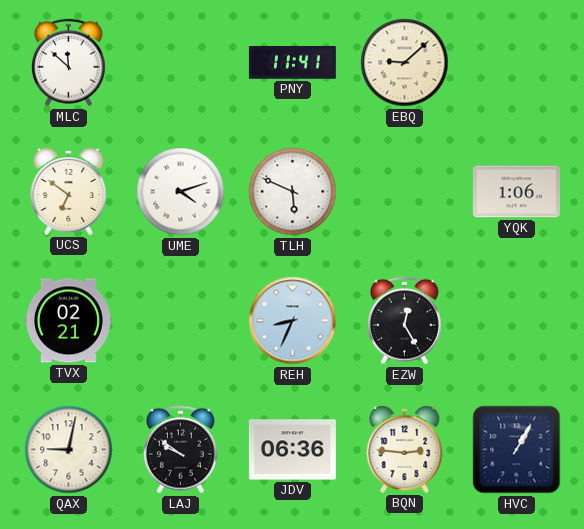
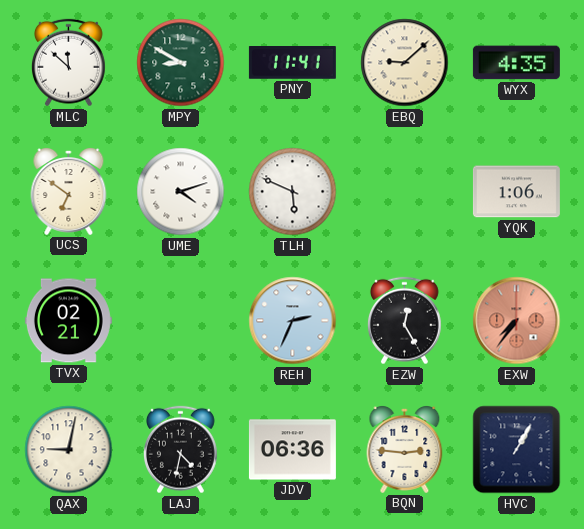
MPY: none -> 8:50
WYX: none -> 4:35
REH: 8:34 -> 2:34
EXW: none -> 7:36
LAJ: 9:51 -> 4:32
